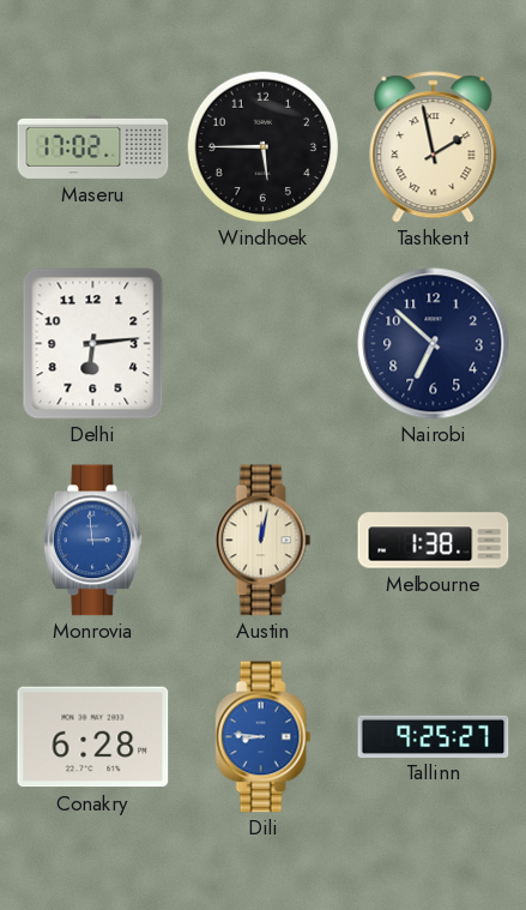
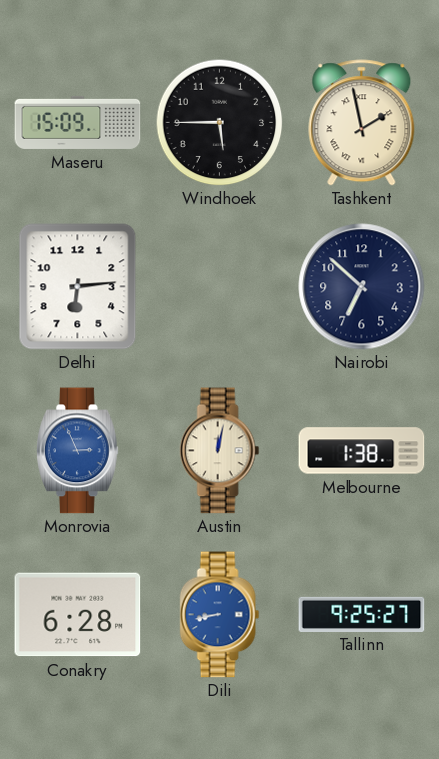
Maseru: 17:02 -> 15:09
Monrovia: 2:59 -> 2:56
Dili: 8:46 -> 8:43
